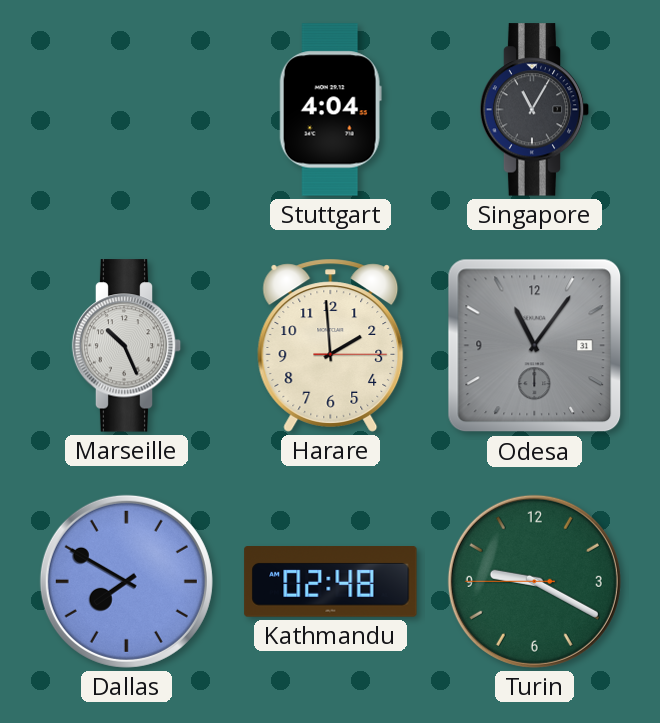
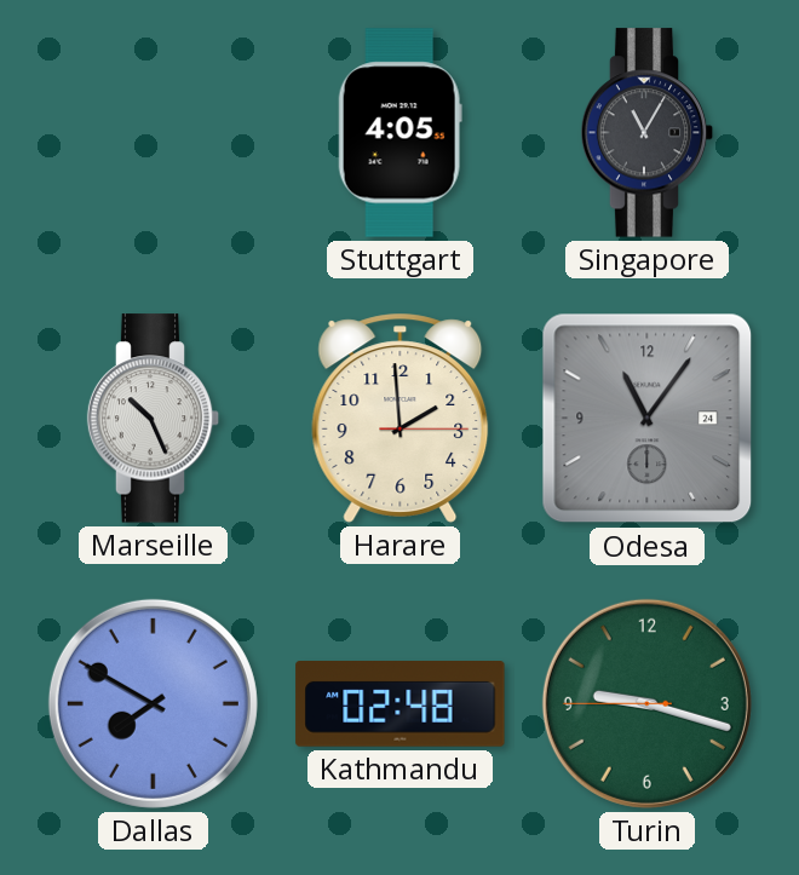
Stuttgart: 4:04 -> 4:05
Odesa date: 31 -> 24
Turin: 9:19 -> 9:17
